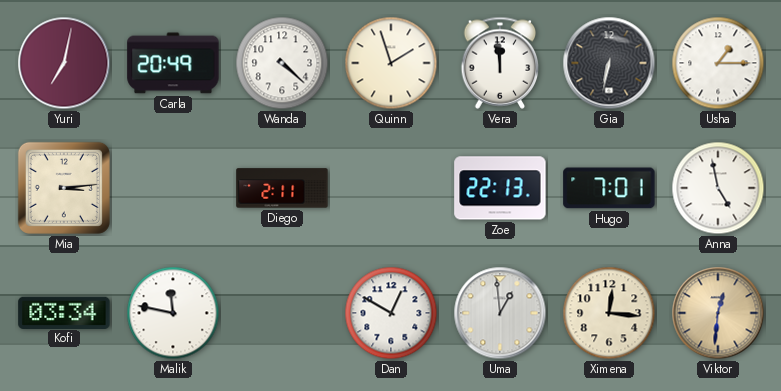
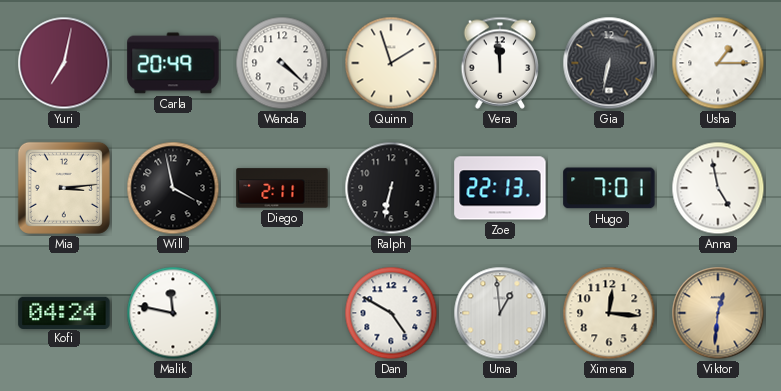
Will: none -> 3:58
Ralph: none -> 6:32
Kofi: 03:34 -> 04:24
Dan: 12:50 -> 4:50
